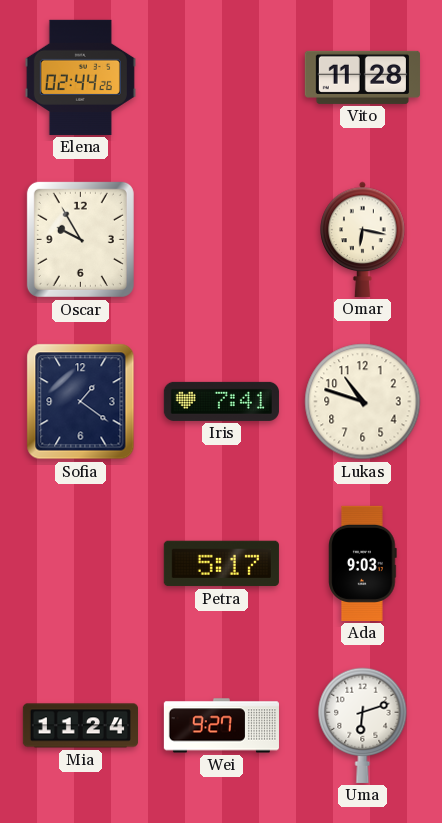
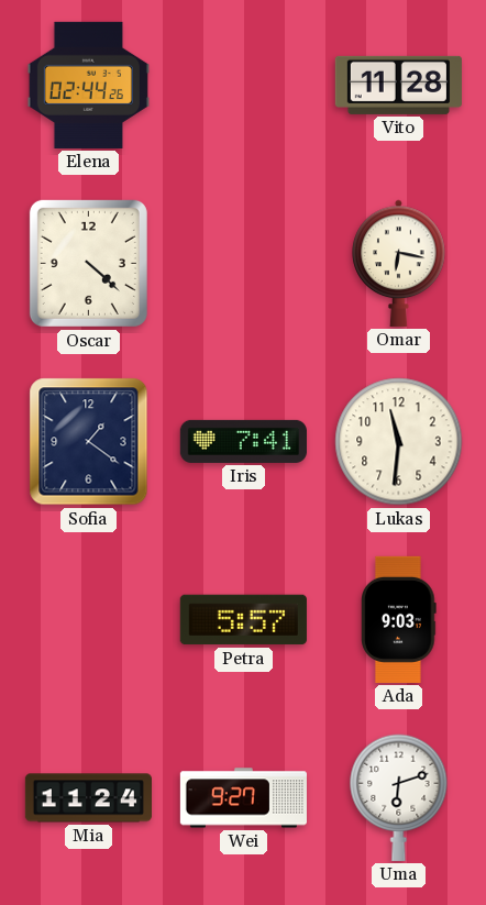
Oscar: 9:55 -> 4:22
Lukas: 10:48 -> 11:31
Petra: 5:17 -> 5:57
